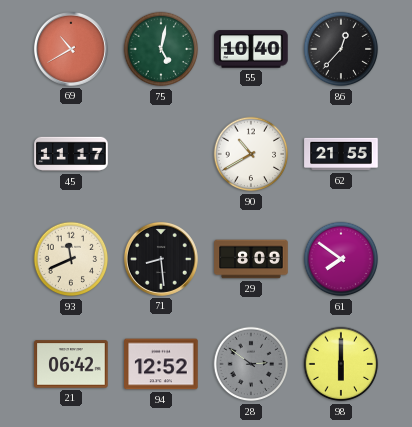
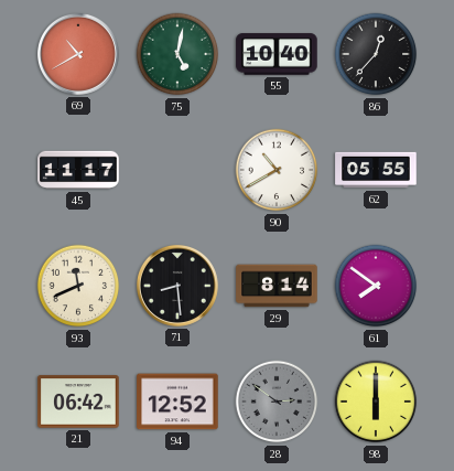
62: 21:55 -> 05:55
29: 8:09 -> 8:14
